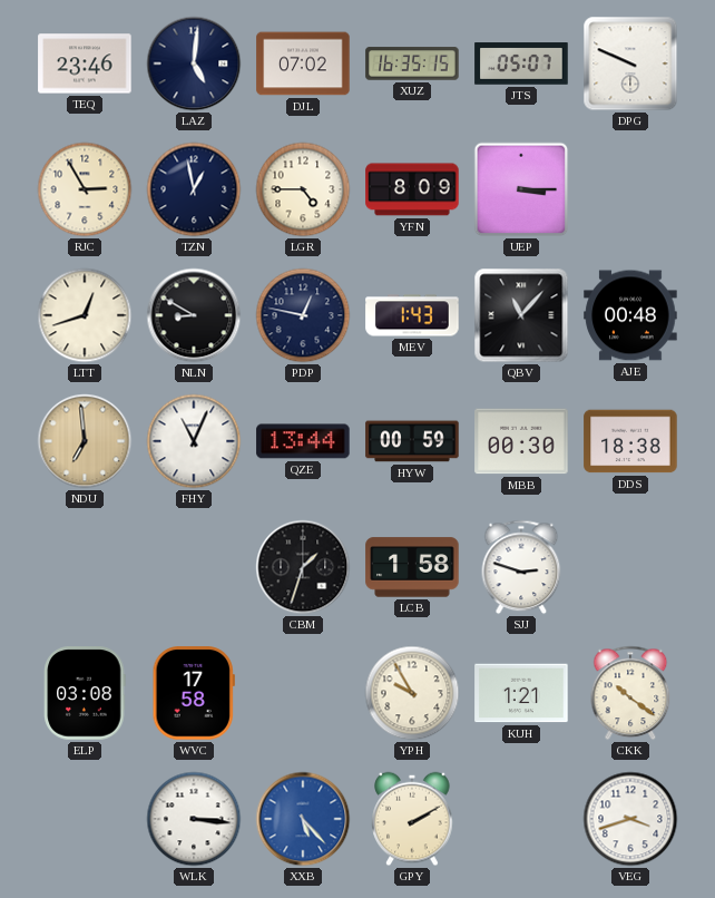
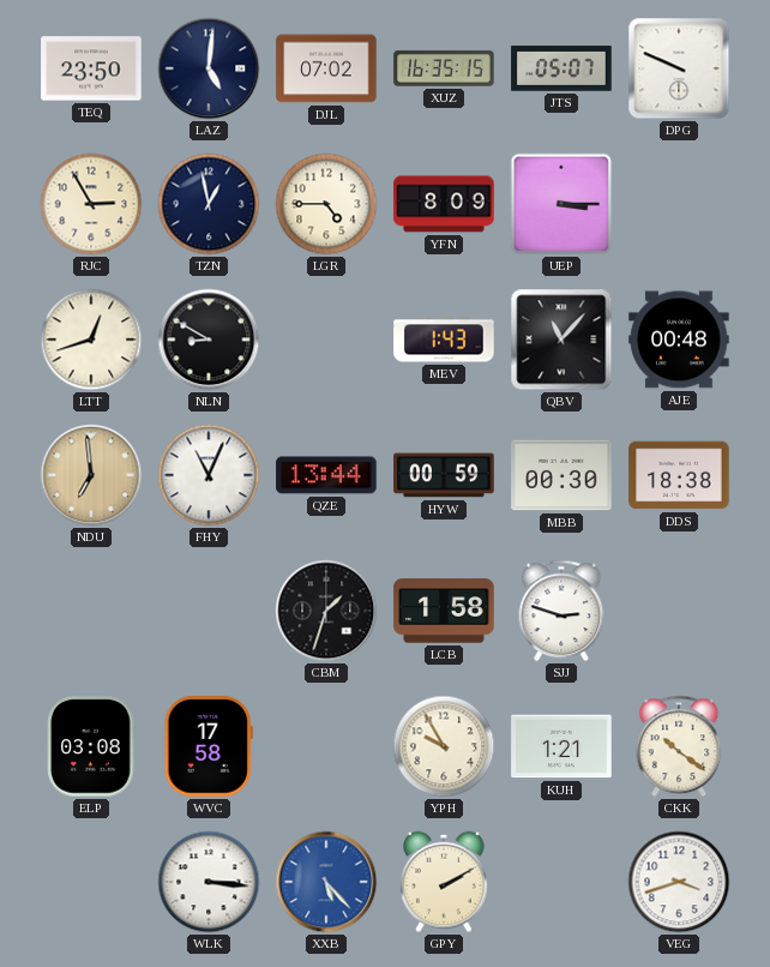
TEQ: 23:46 -> 23:50
PDP: 12:47 -> none
